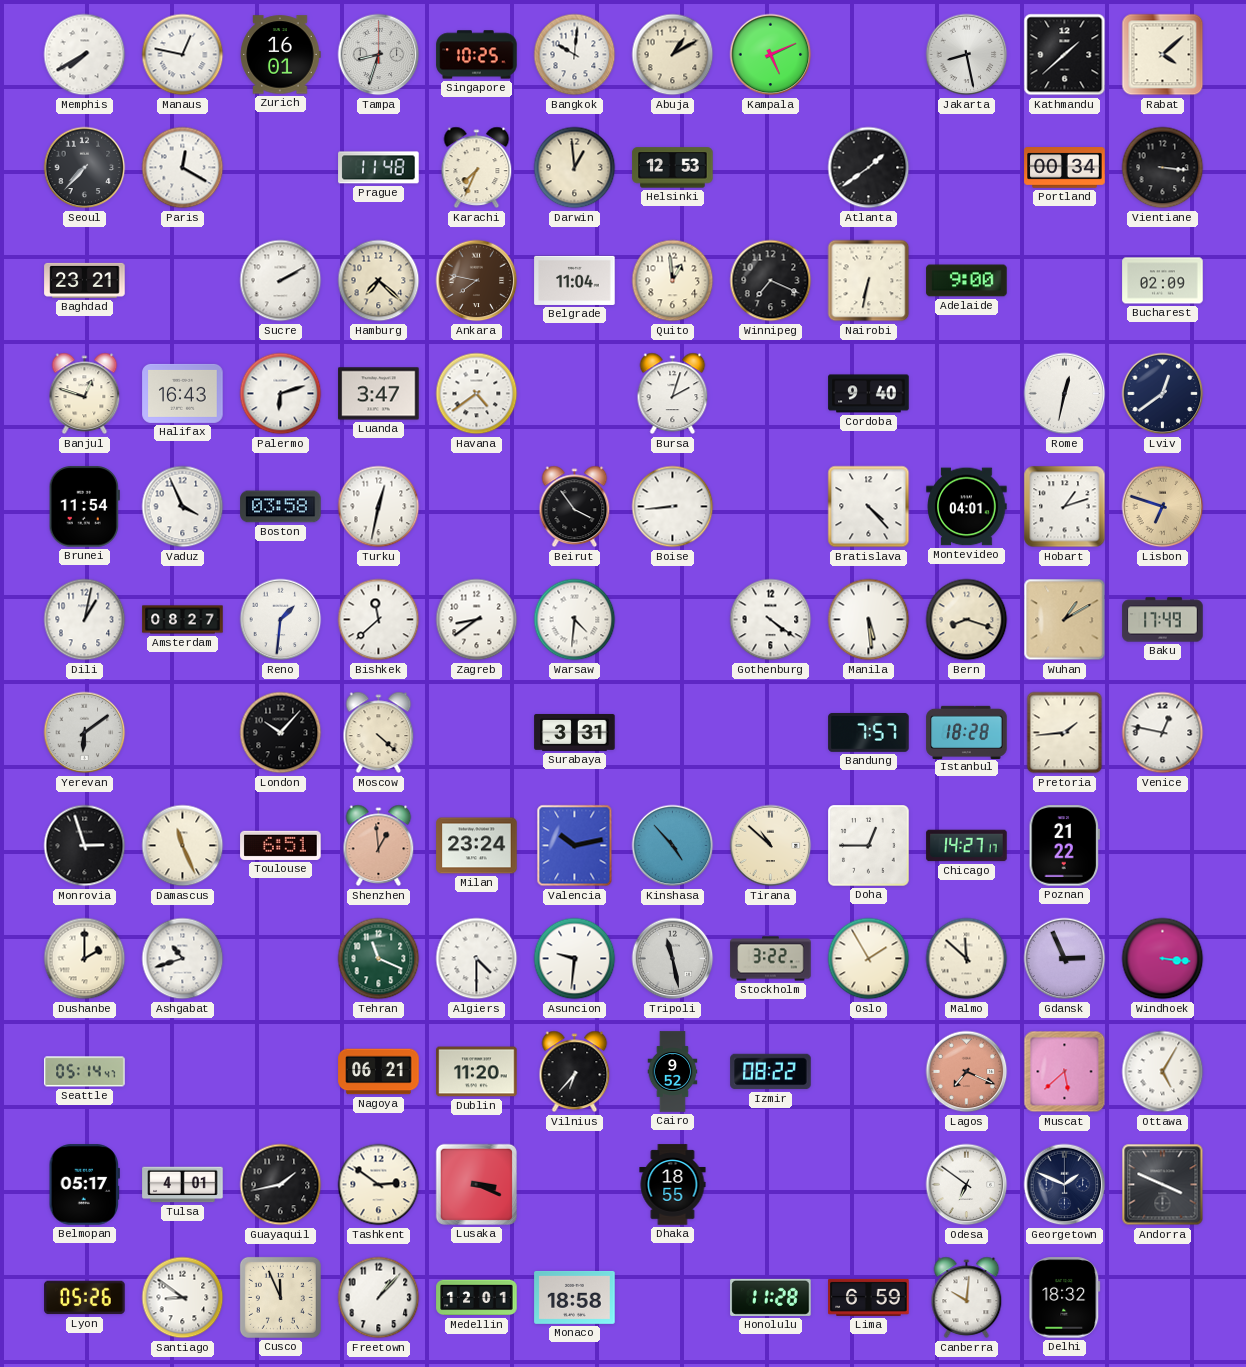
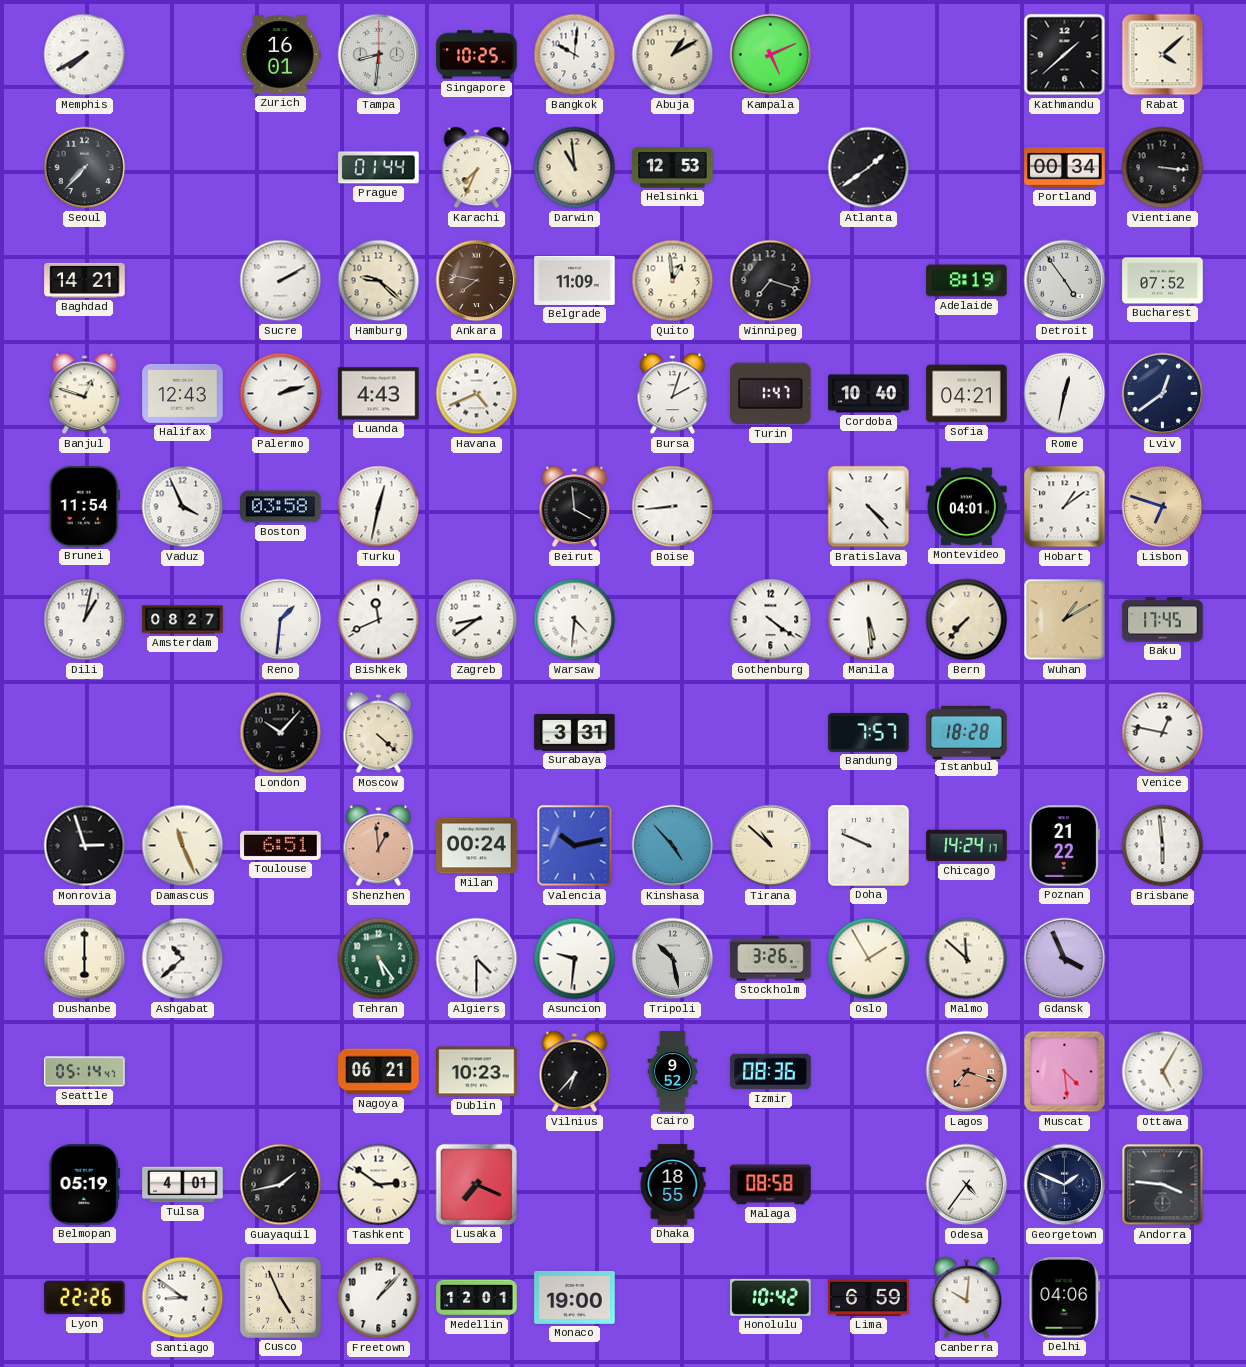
Manaus: 12:47 -> none
Tampa: 8:33 -> 8:31
Jakarta: 8:28 -> none
Paris: 12:20 -> none
Prague: 11:48 -> 01:44
Darwin: 12:59 -> 10:59
Baghdad: 23:21 -> 14:21
Hamburg: 7:22 -> 9:22
Belgrade: 11:04 -> 11:09
Winnipeg: 7:19 -> 7:18
Nairobi: 6:32 -> none
Adelaide: 9:00 -> 8:19
Detroit: none -> 4:54
Bucharest: 02:09 -> 07:52
Halifax: 16:43 -> 12:43
Palermo: 6:12 -> 2:12
Luanda: 3:47 -> 4:43
Havana: 4:39 -> 4:41
Turin: none -> 1:47
Cordoba: 9:40 -> 10:40
Sofia: none -> 04:21
Beirut: 3:54 -> 3:59
Hobart: 1:12 -> 1:09
Bishkek: 11:38 -> 11:41
Bern: 8:18 -> 7:37
Baku: 17:49 -> 17:45
Yerevan: 6:09 -> none
Pretoria: 1:44 -> none
Milan: 23:24 -> 00:24
Doha: 12:45 -> 9:49
Chicago: 14:27 -> 14:24
Brisbane: none -> 5:59
Dushanbe: 2:00 -> 6:00
Ashgabat: 10:42 -> 10:38
Tehran: 11:19 -> 5:24
Tripoli: 11:28 -> 10:28
Stockholm: 3:22 -> 3:26
Gdansk: 2:56 -> 3:56
Windhoek: 3:16 -> none
Dublin: 11:20 -> 10:23
Izmir: 08:22 -> 08:36
Lagos: 7:19 -> 7:18
Muscat: 5:38 -> 4:29
Belmopan: 05:17 -> 05:19
Lusaka: 3:19 -> 7:19
Malaga: none -> 08:58
Odesa: 6:51 -> 4:36
Andorra: 3:49 -> 3:46
Lyon: 05:26 -> 22:26
Cusco: 11:56 -> 4:56
Monaco: 18:58 -> 19:00
Honolulu: 11:28 -> 10:42
Delhi: 18:32 -> 04:06
